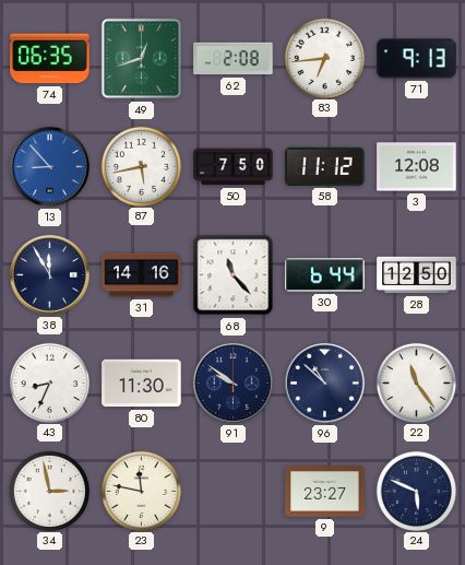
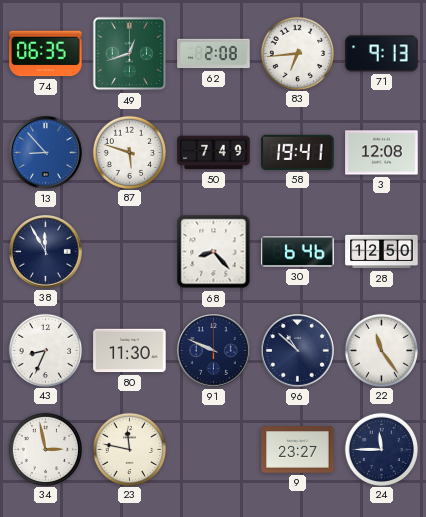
87: 5:43 -> 5:48
50: 7:50 -> 7:49
58: 11:12 -> 19:41
31: 14:16 -> none
68: 11:23 -> 8:23
30: 6:44 -> 6:46
91: 9:51 -> 9:49
24: 5:49 -> 11:45
